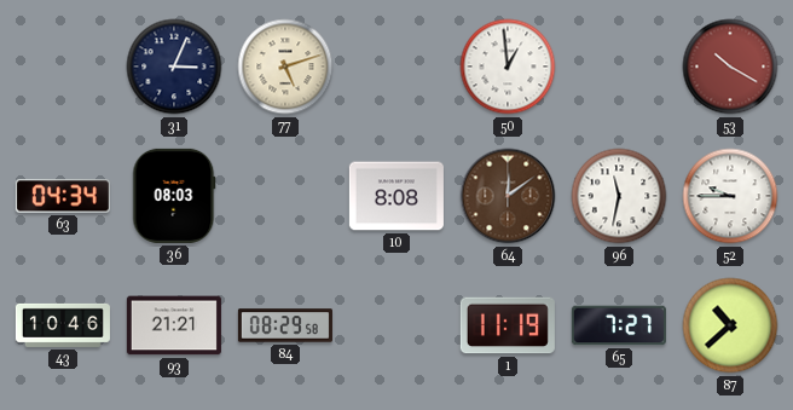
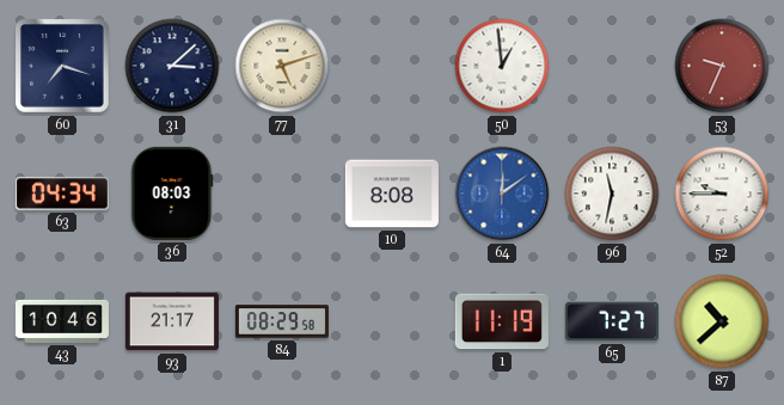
60: none -> 7:18
31: 3:04 -> 3:08
53: 10:20 -> 9:34
64 dial: brown -> blue
93: 21:21 -> 21:17
